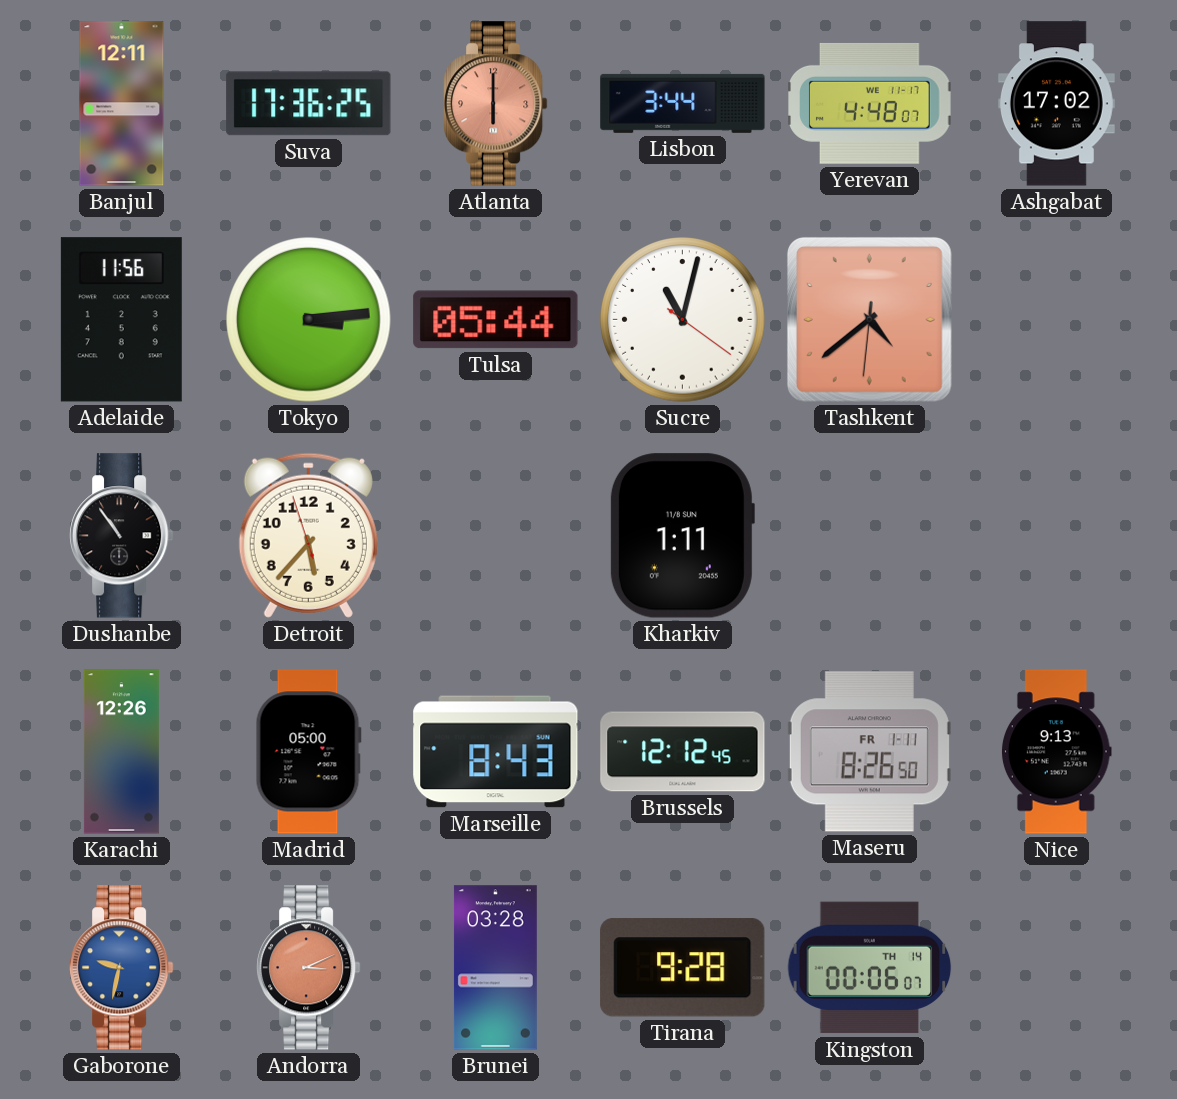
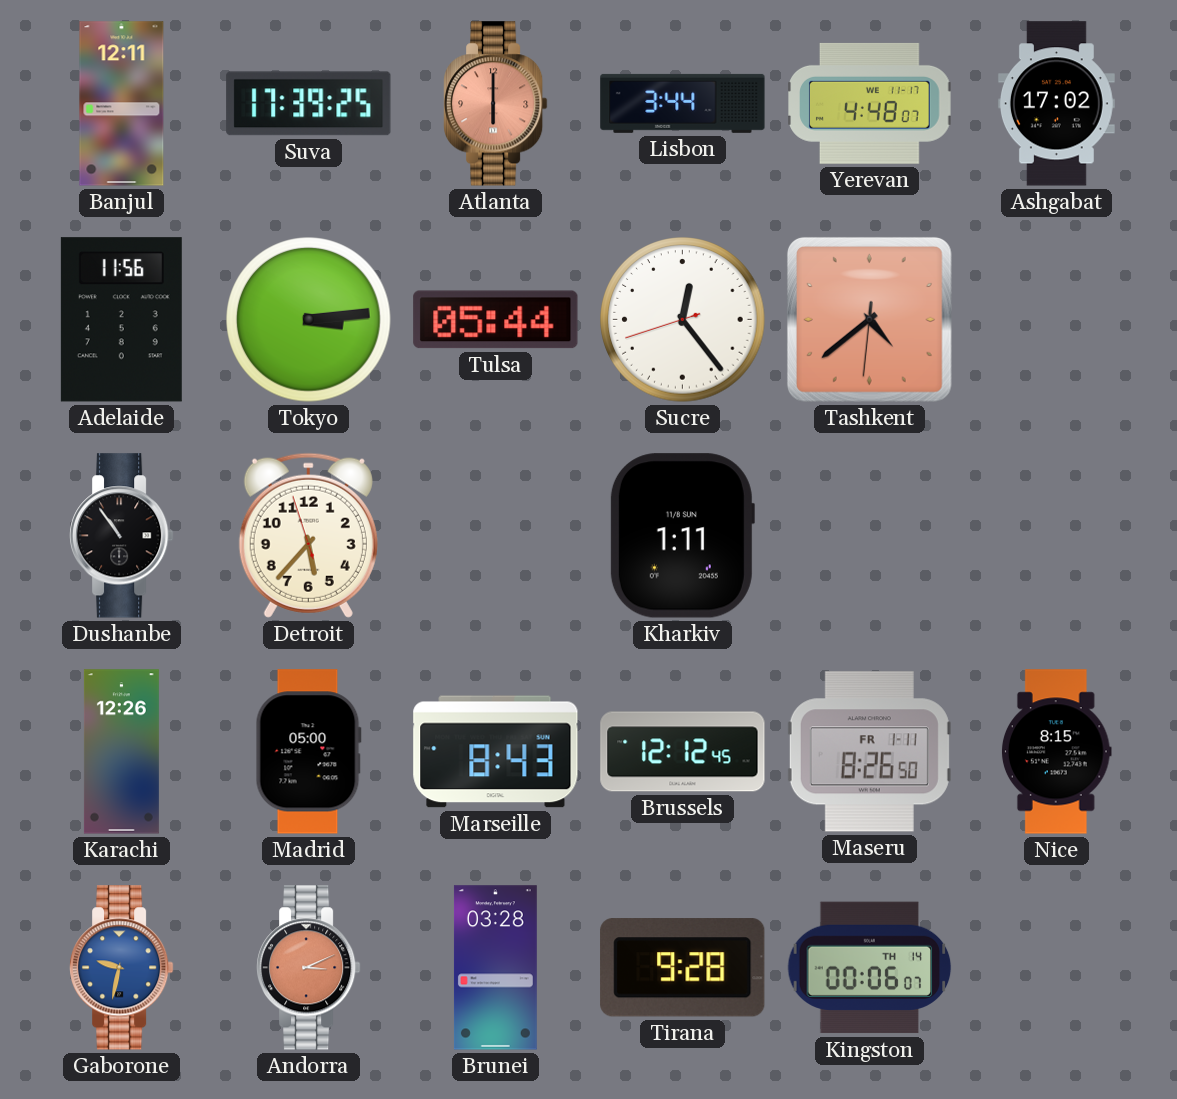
Suva: 17:36 -> 17:39
Sucre: 11:02 -> 12:23
Nice: 9:13 -> 8:15
